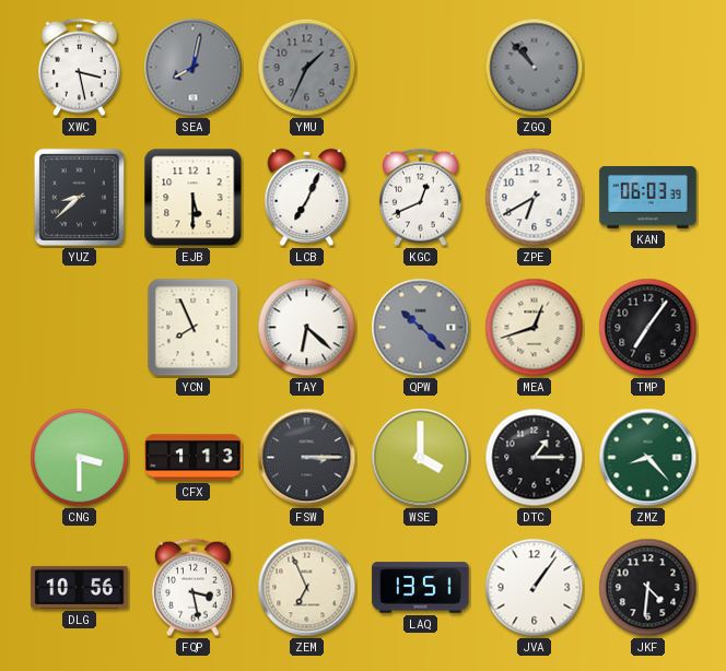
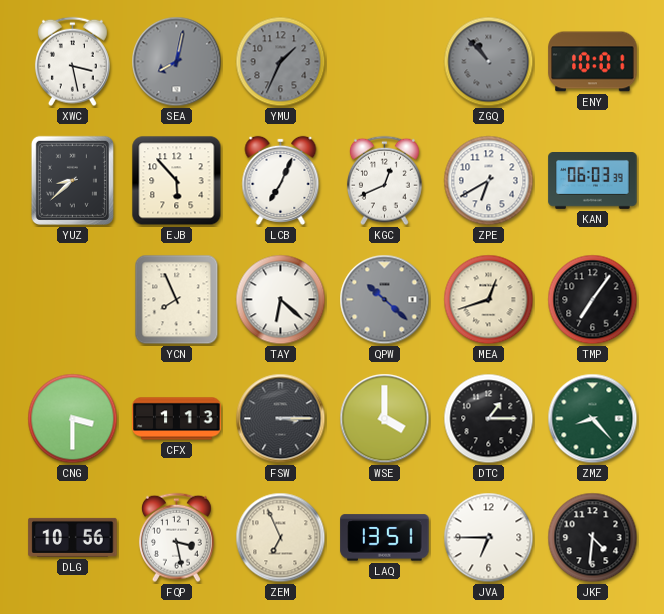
ENY: none -> 10:01
EJB: 5:30 -> 5:53
JVA: 1:06 -> 6:45
